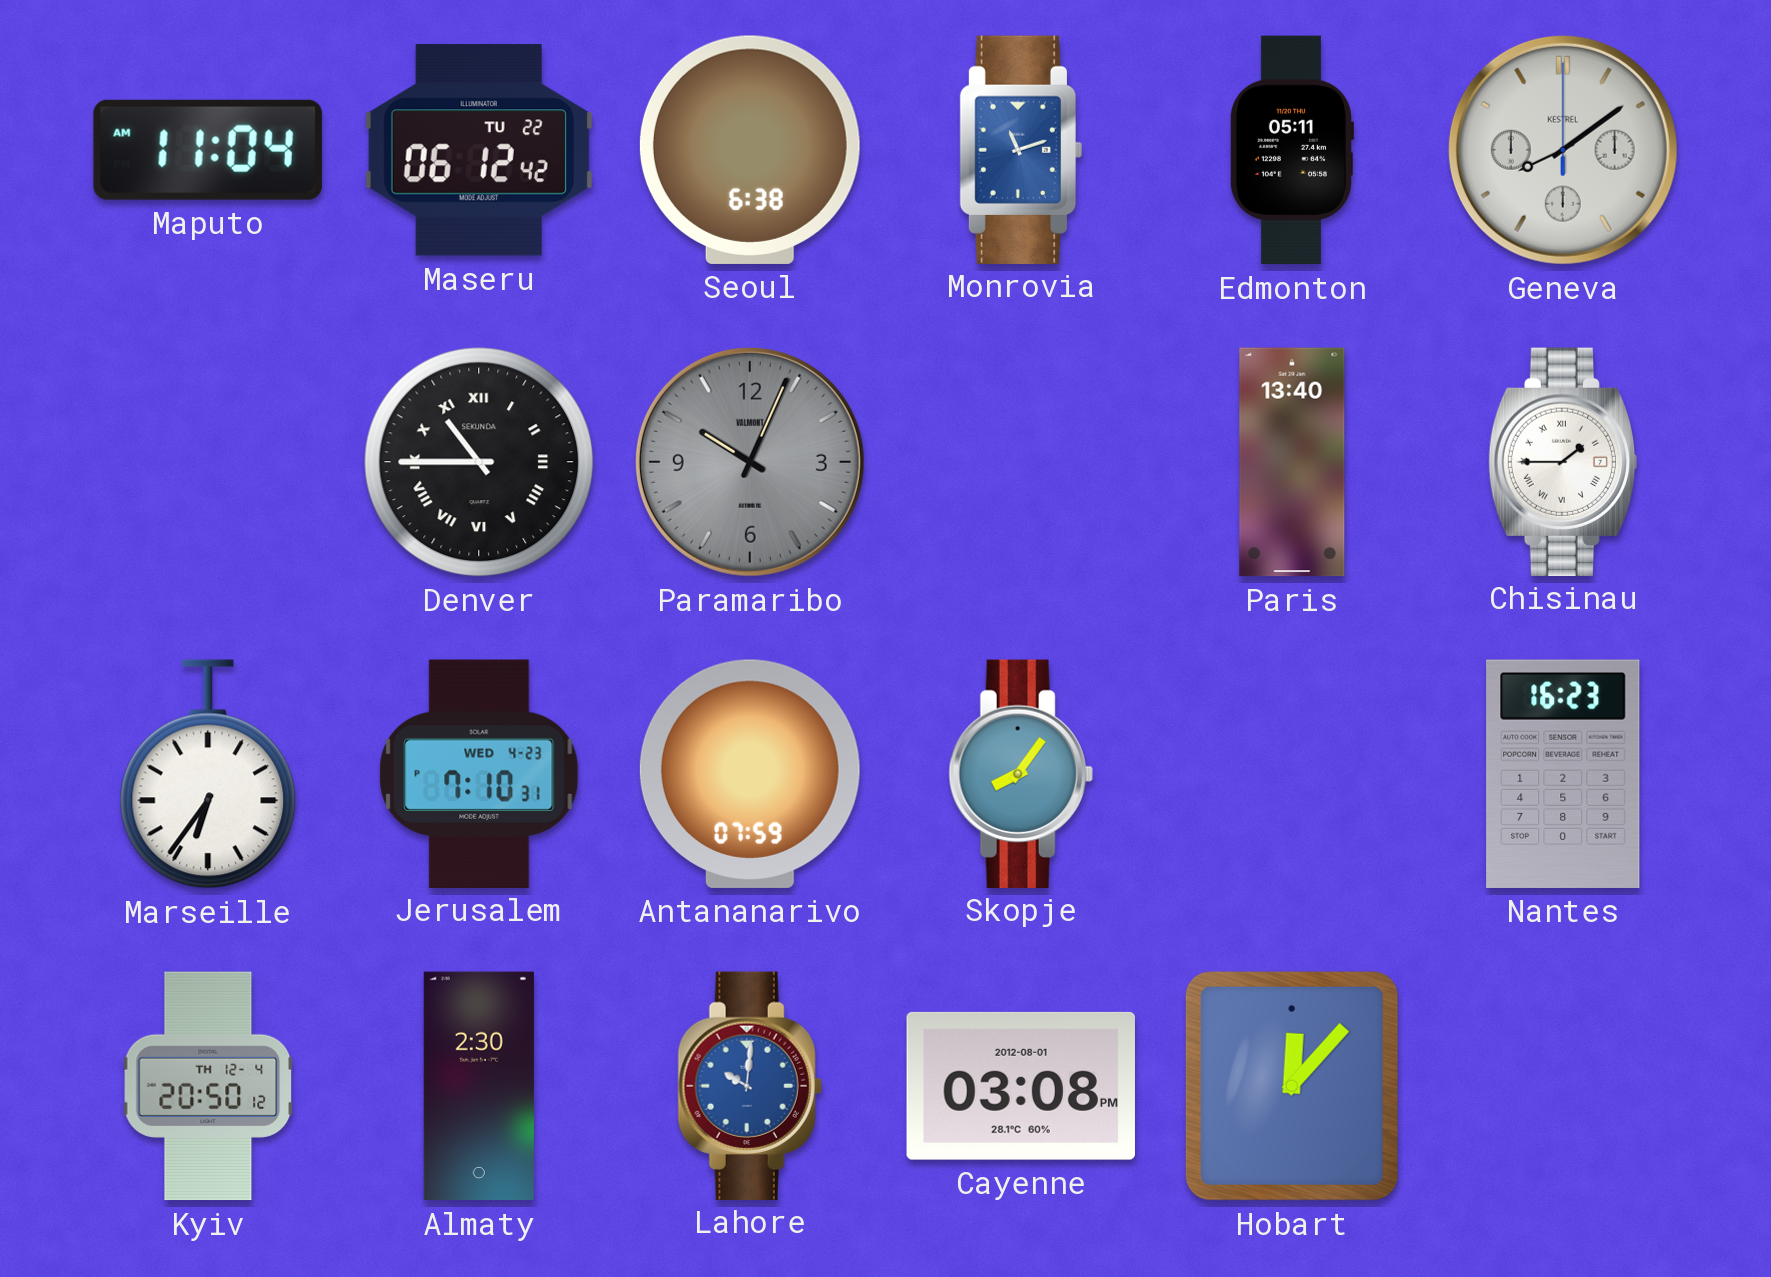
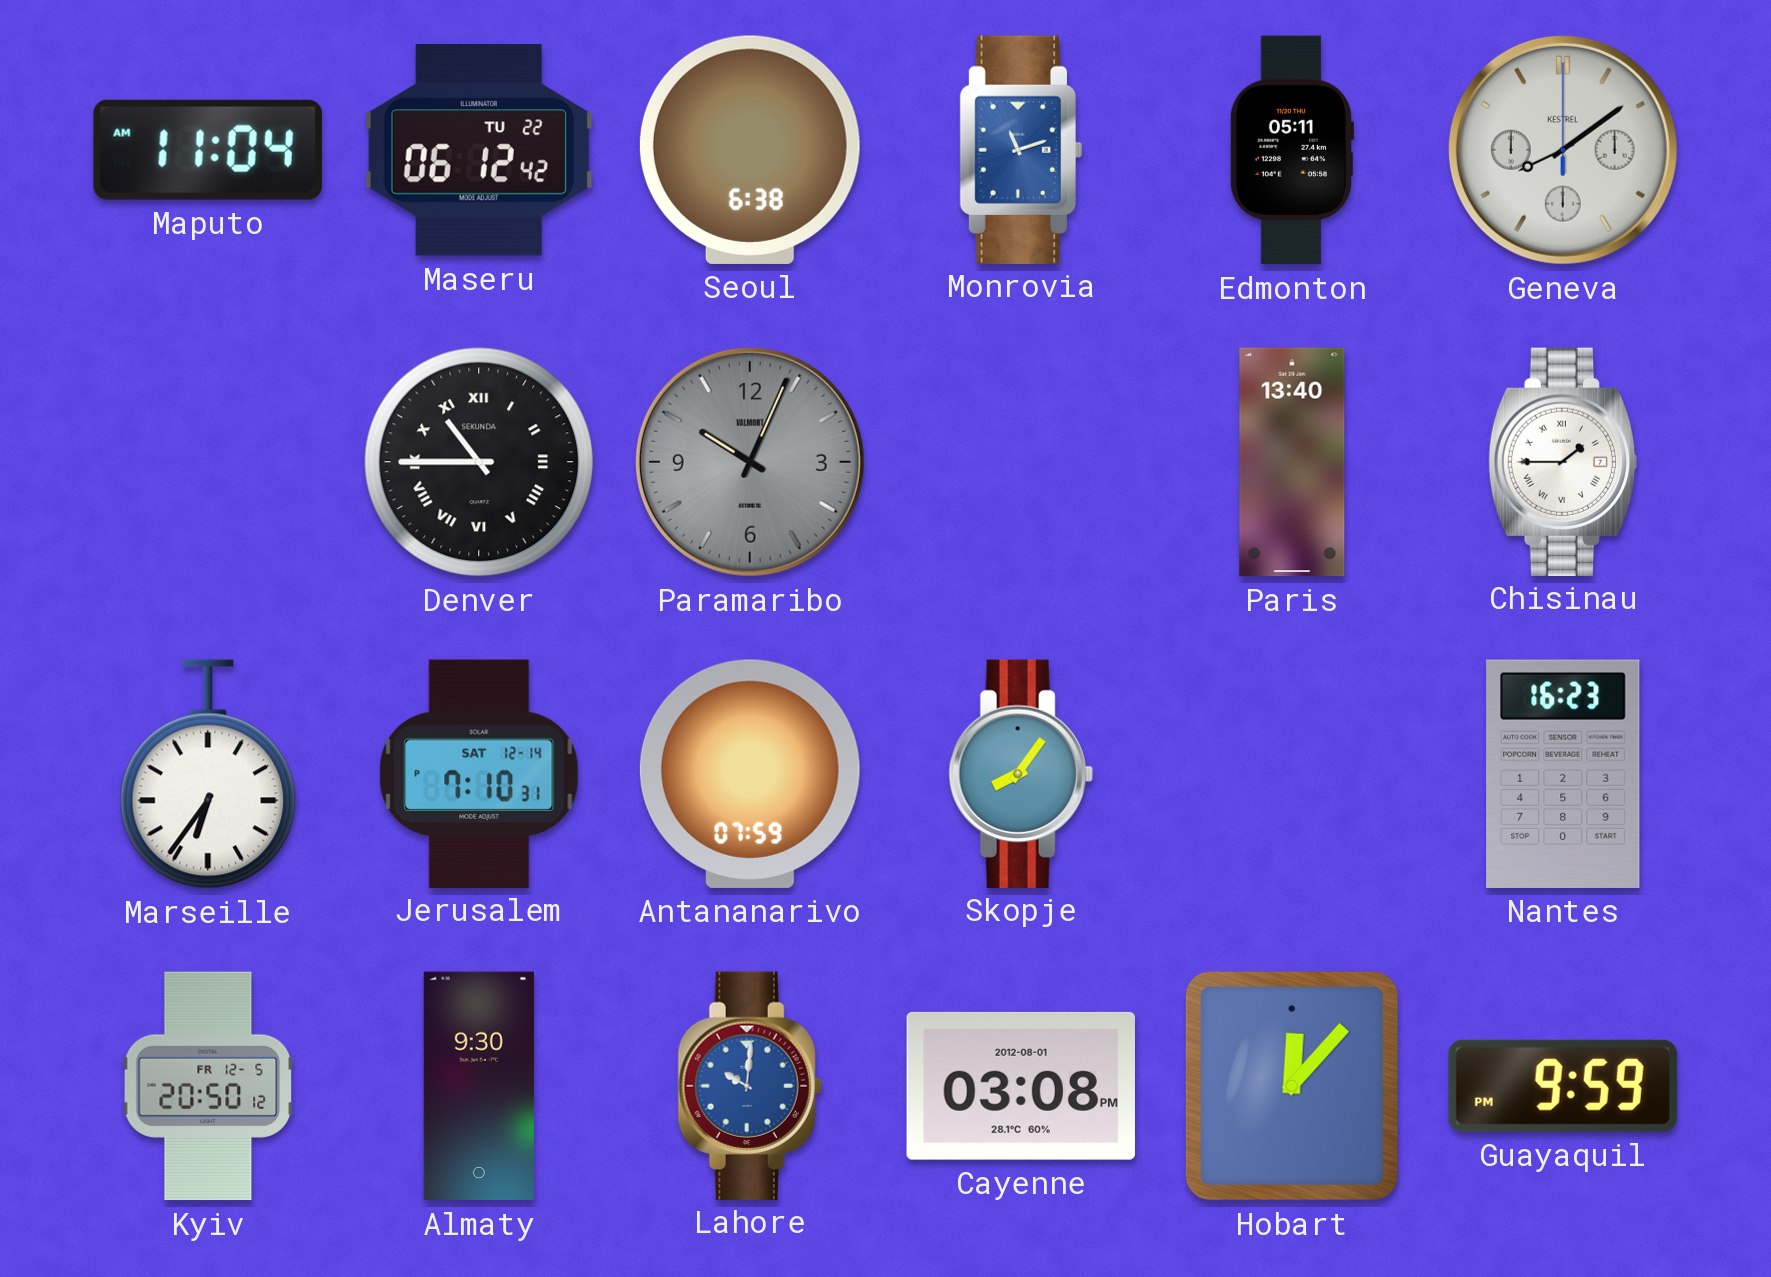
Jerusalem date: WED 4-23 -> SAT 12-14
Kyiv date: TH 12-4 -> FR 12-5
Almaty: 2:30 -> 9:30
Guayaquil: none -> 9:59
